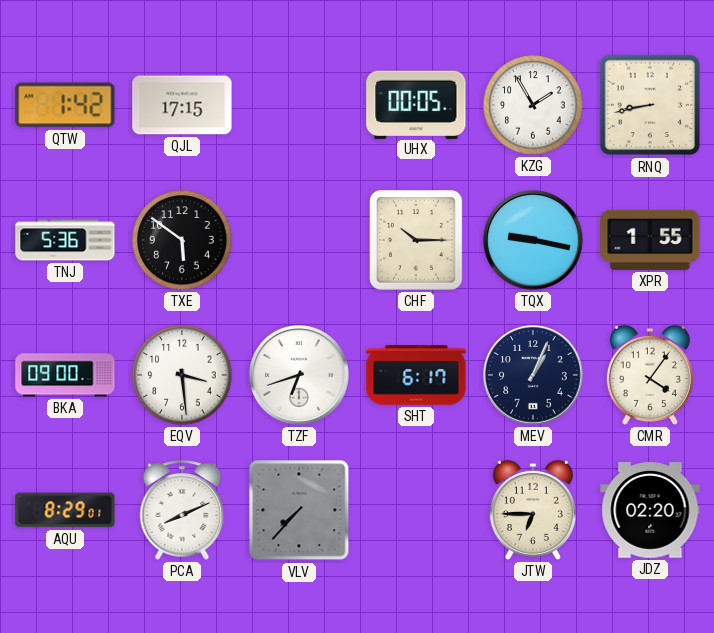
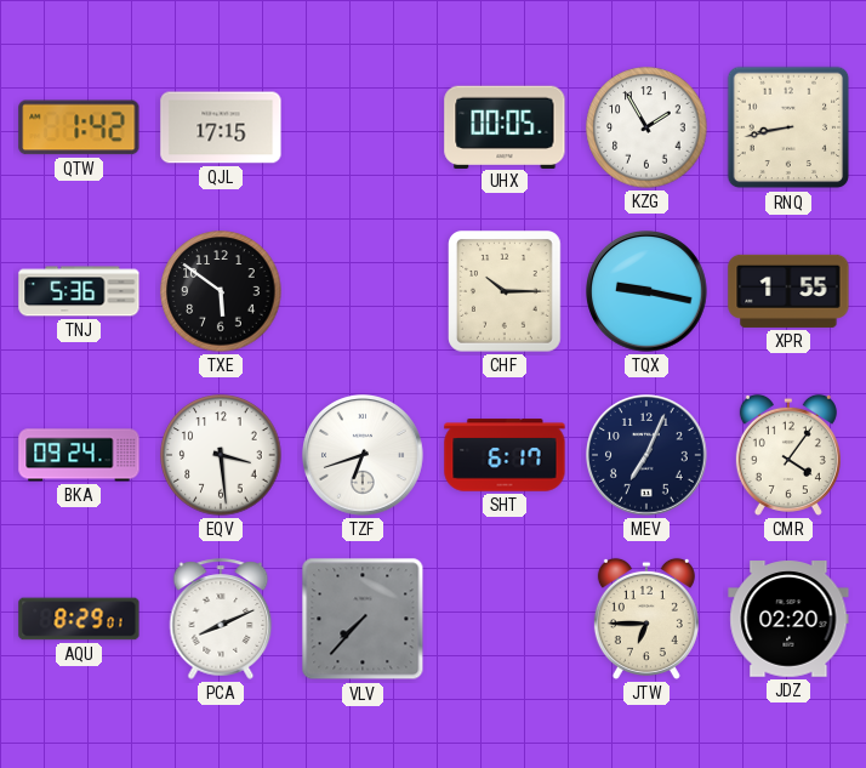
BKA: 09:00 -> 09:24
MEV: 1:04 -> 7:04
